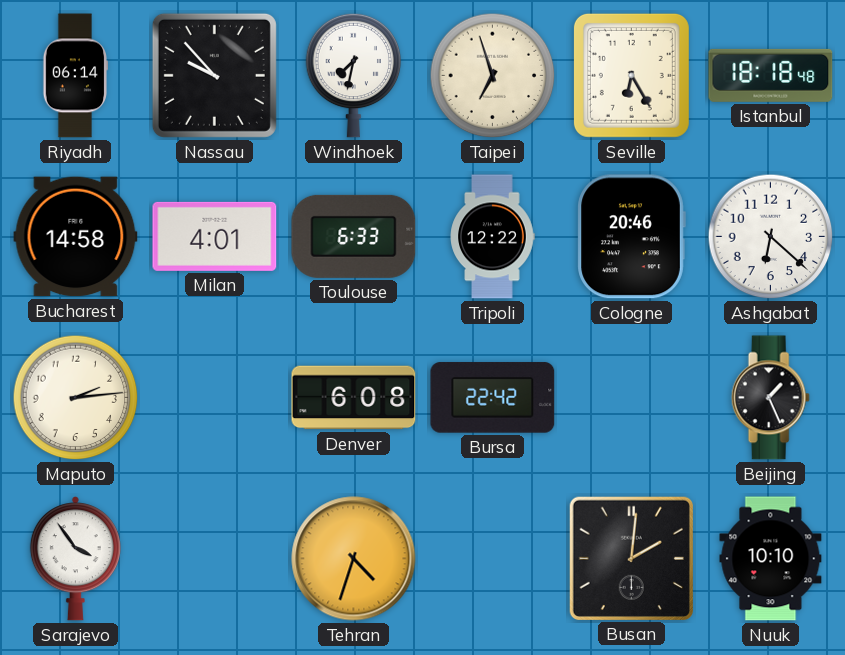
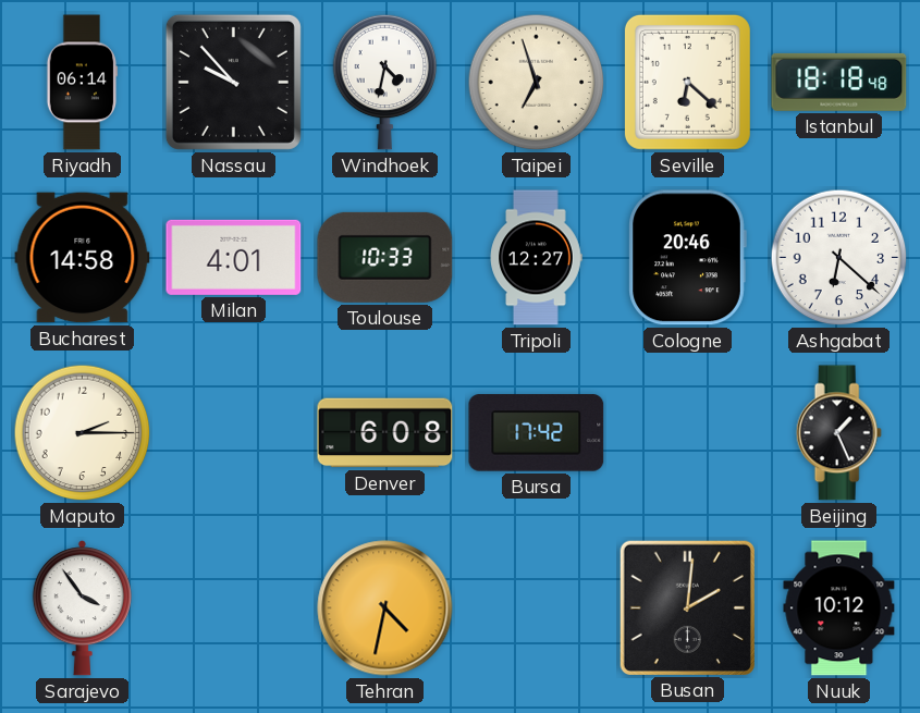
Windhoek: 7:32 -> 4:32
Seville: 6:25 -> 6:22
Toulouse: 6:33 -> 10:33
Tripoli: 12:22 -> 12:27
Maputo: 2:14 -> 2:15
Bursa: 22:42 -> 17:42
Tehran: 4:33 -> 4:32
Nuuk: 10:10 -> 10:12
